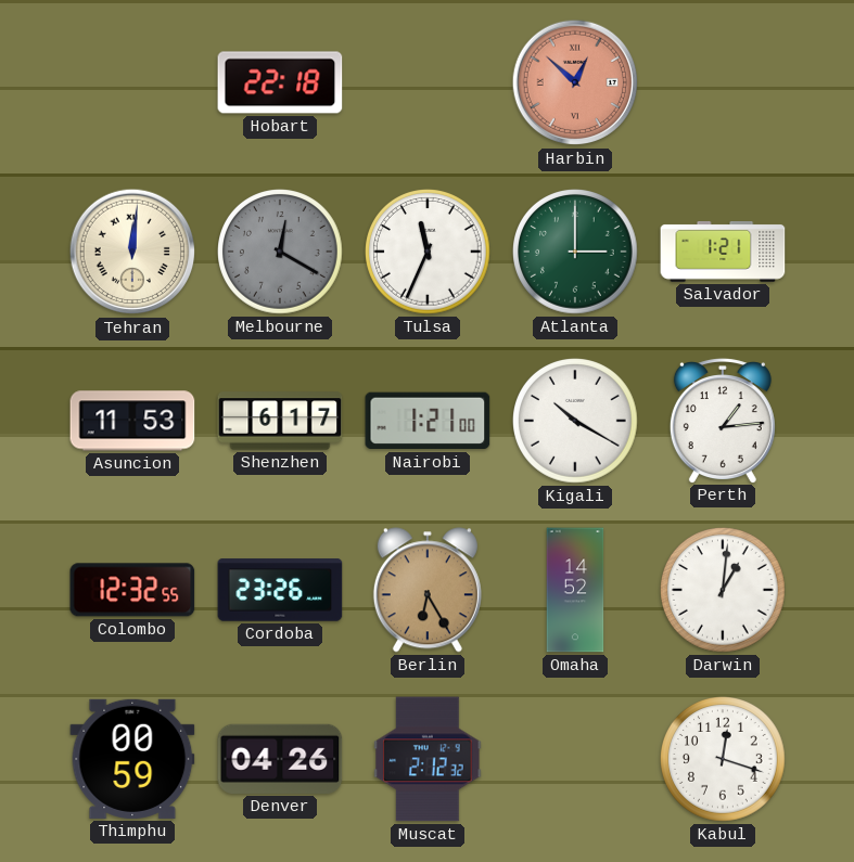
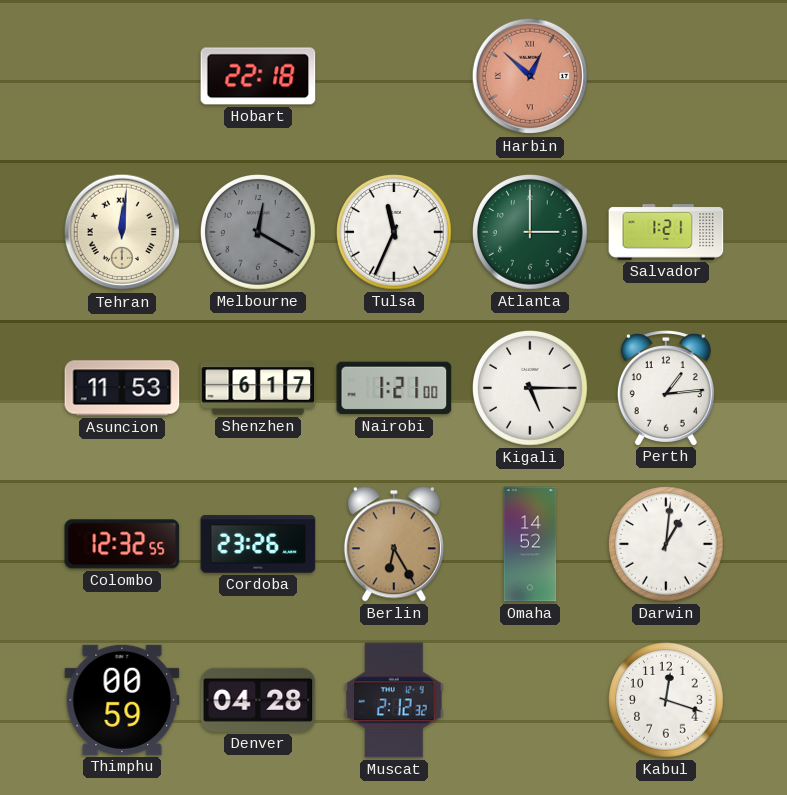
Kigali: 10:20 -> 5:15
Denver: 04:26 -> 04:28
